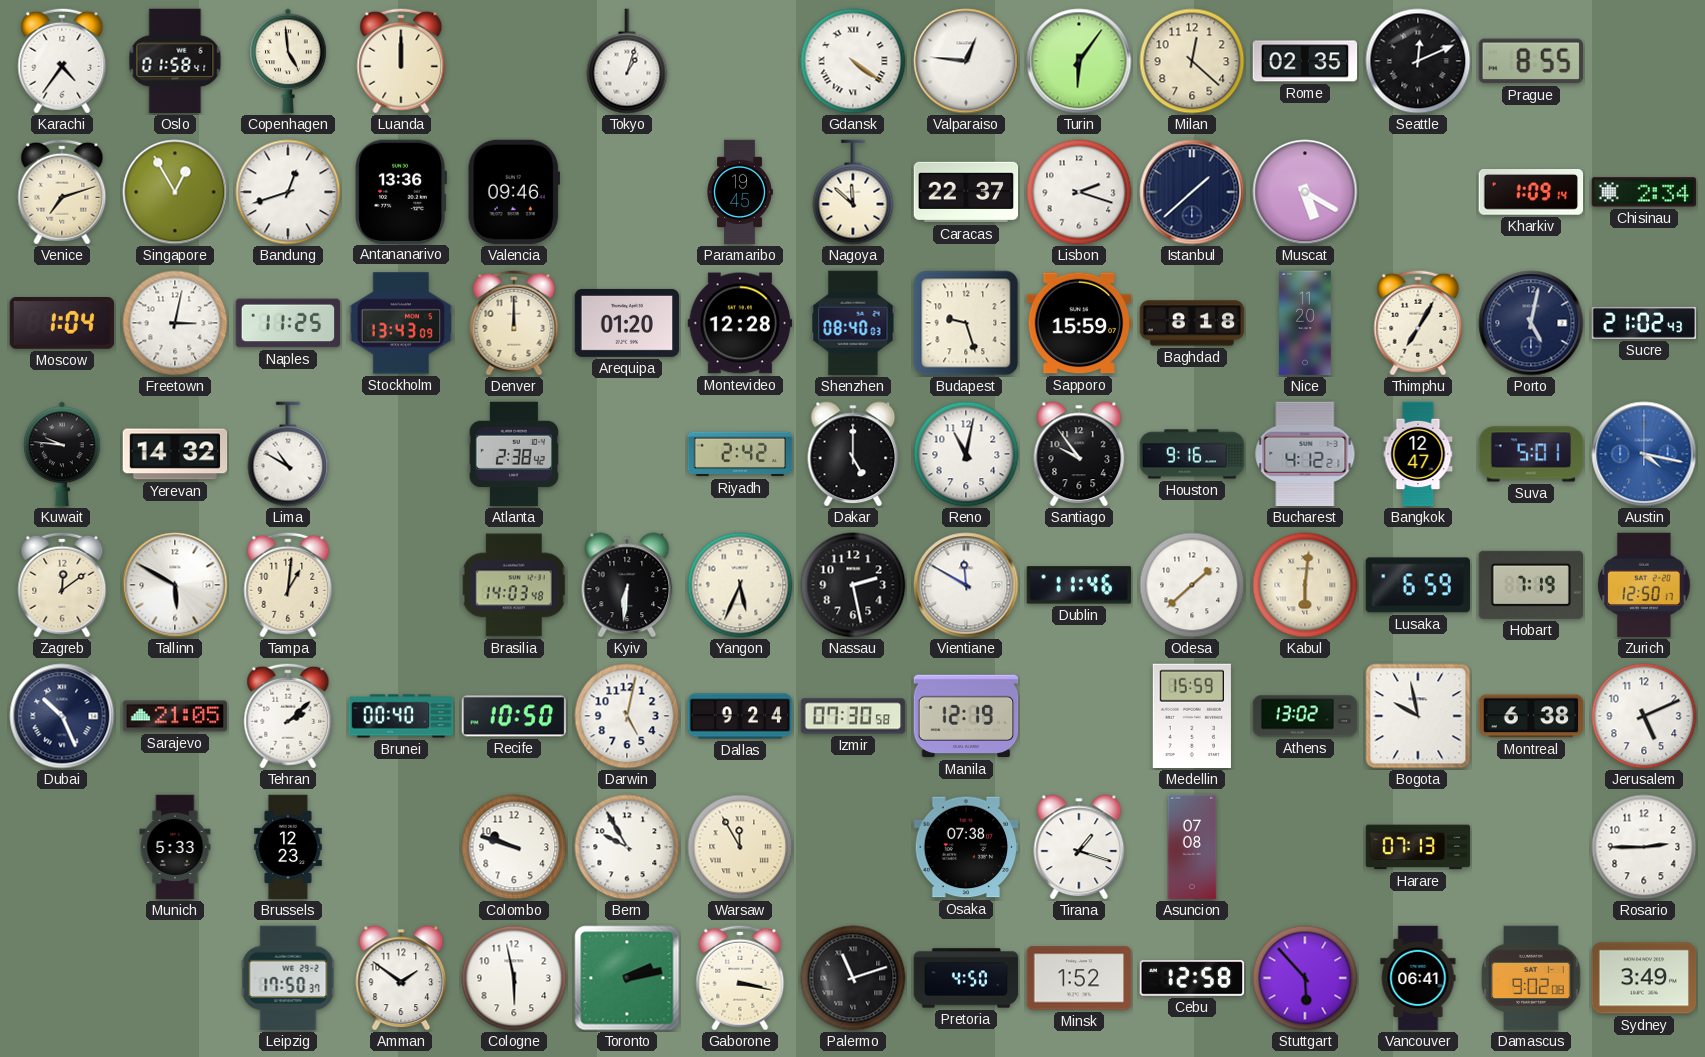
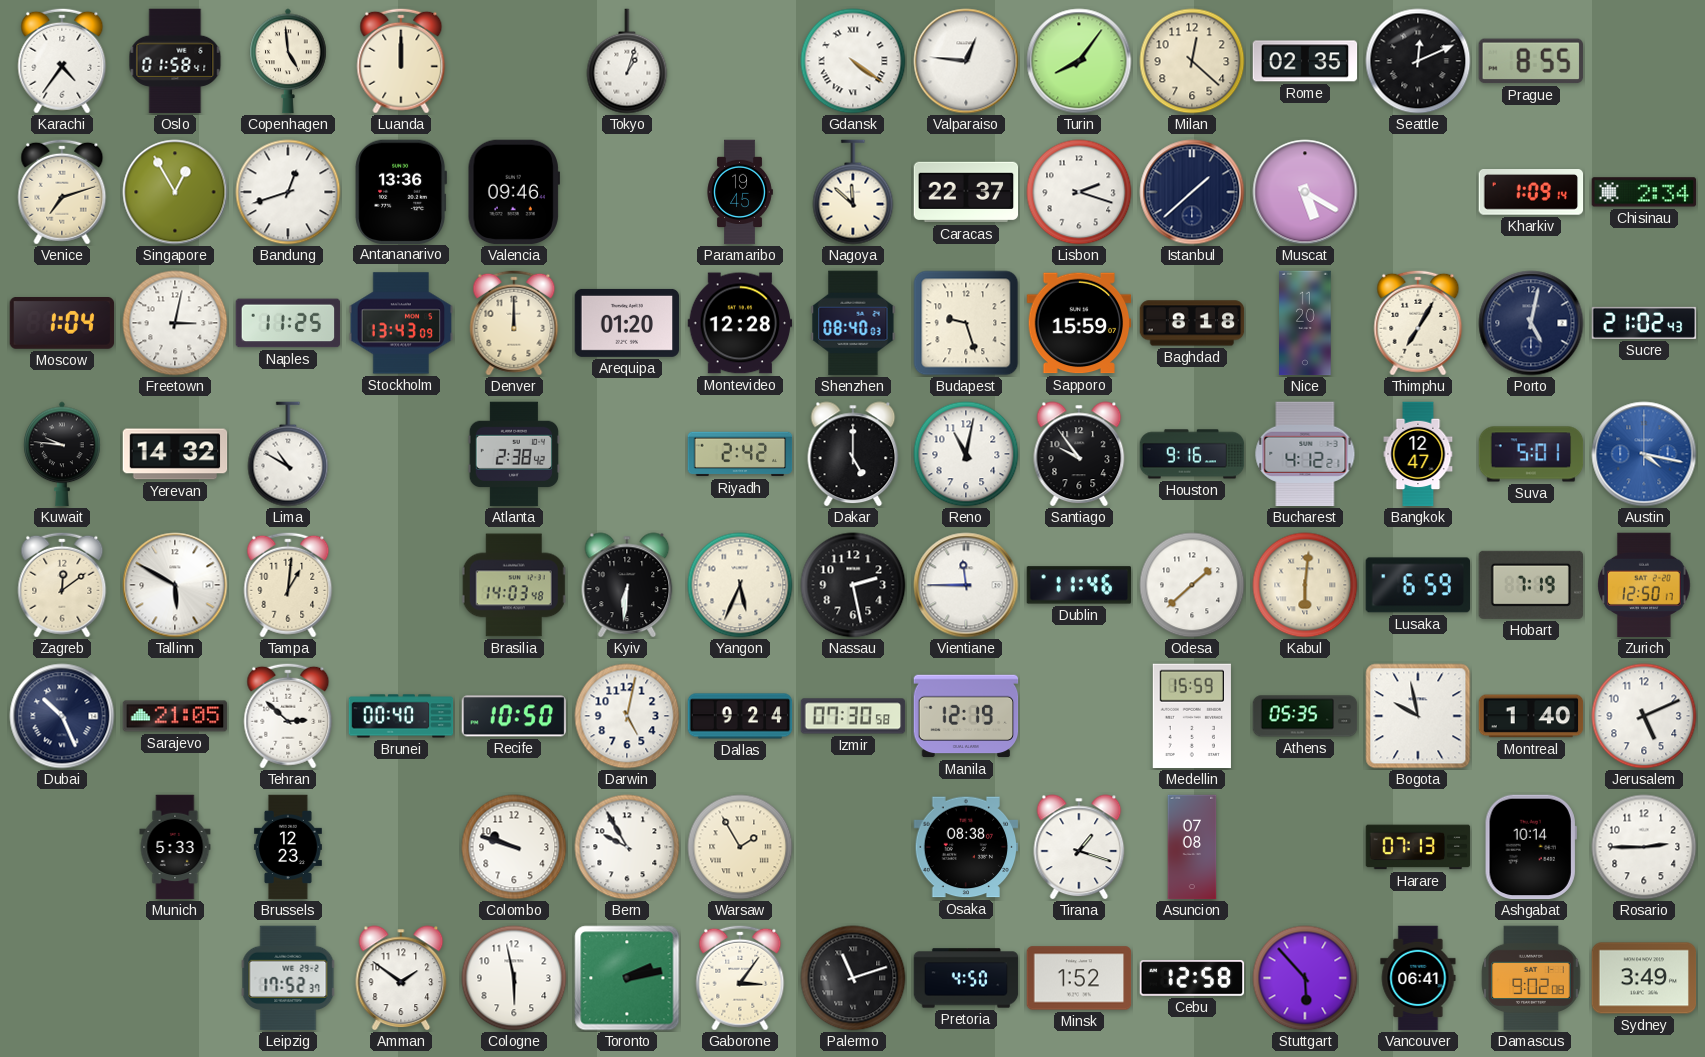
Turin: 6:06 -> 8:06
Vientiane: 11:50 -> 11:45
Tehran: 2:08 -> 2:52
Athens: 13:02 -> 05:35
Montreal: 6:38 -> 1:40
Warsaw: 11:55 -> 1:55
Osaka: 07:38 -> 08:38
Ashgabat: none -> 10:14
Leipzig: 17:50 -> 17:52
Gaborone: 3:17 -> 3:06
